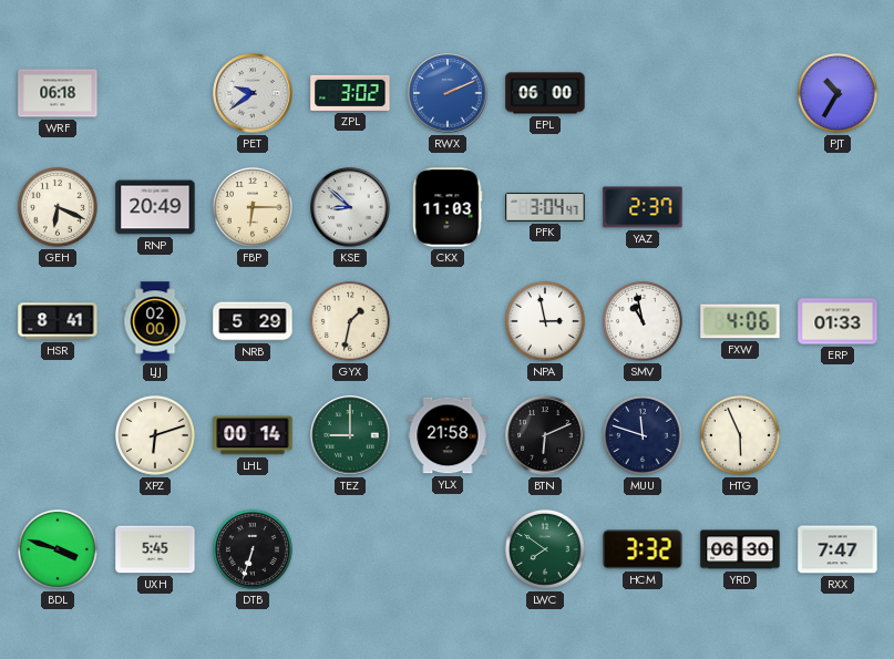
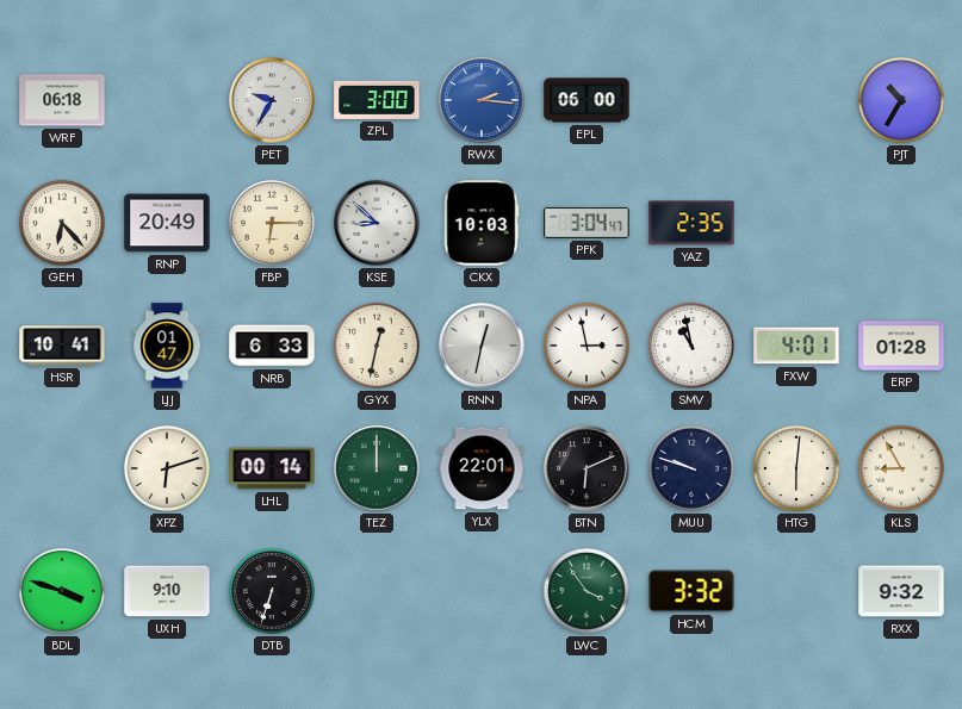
PET: 9:39 -> 9:35
ZPL: 3:02 -> 3:00
RWX: 2:11 -> 2:16
GEH: 6:19 -> 6:23
CKX: 11:03 -> 10:03
YAZ: 2:37 -> 2:35
HSR: 8:41 -> 10:41
LJJ: 02:00 -> 01:47
NRB: 5:29 -> 6:33
GYX: 1:32 -> 12:32
RNN: none -> 12:32
FXW: 4:06 -> 4:01
ERP: 01:33 -> 01:28
TEZ: 9:00 -> 12:00
YLX: 21:58 -> 22:01
MUU: 11:48 -> 9:48
HTG: 5:56 -> 6:01
KLS: none -> 8:55
UXH: 5:45 -> 9:10
LWC: 7:51 -> 3:54
YRD: 06:30 -> none
RXX: 7:47 -> 9:32
